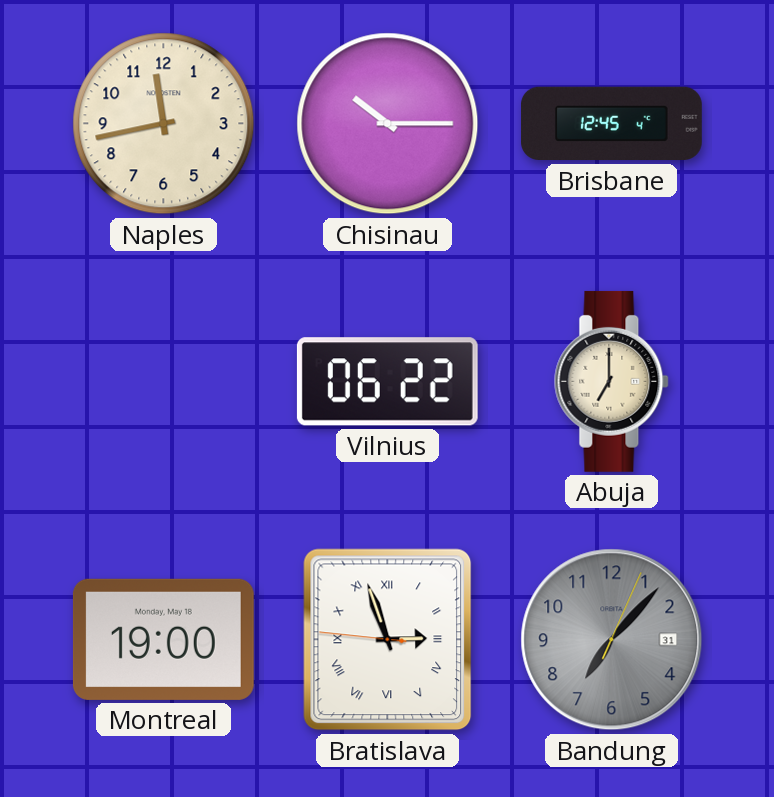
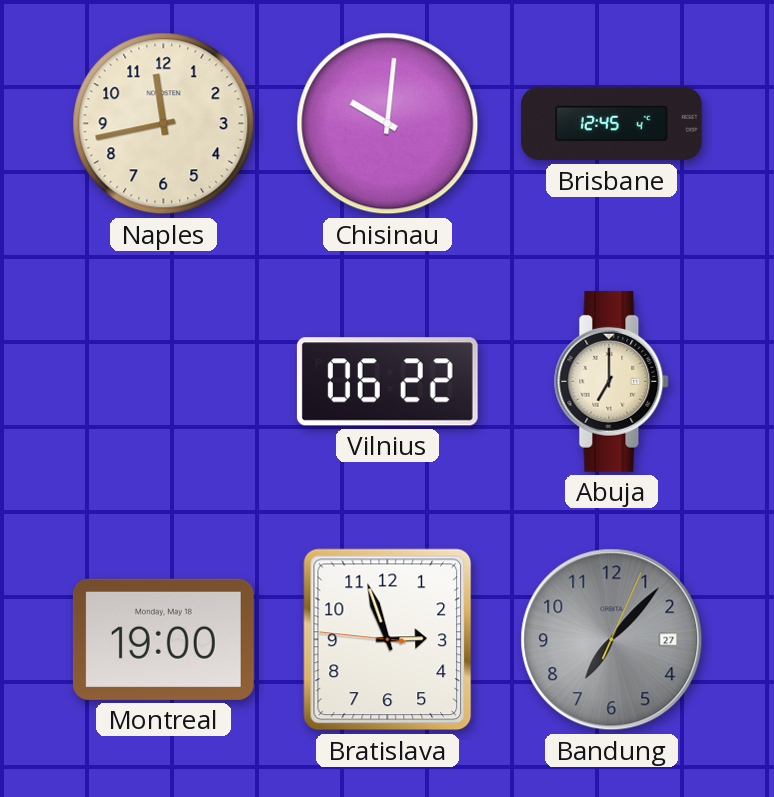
Chisinau: 10:15 -> 10:01
Bratislava numerals: Roman -> Arabic
Bandung date: 31 -> 27
